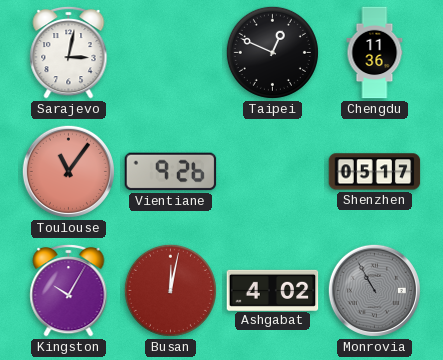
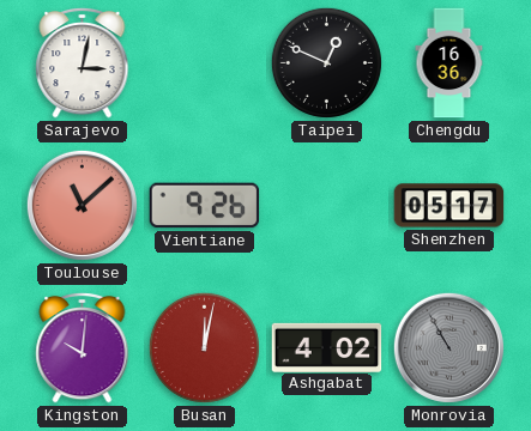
Chengdu: 11:36 -> 16:36
Toulouse: 11:06 -> 11:08
Kingston: 10:05 -> 10:01
